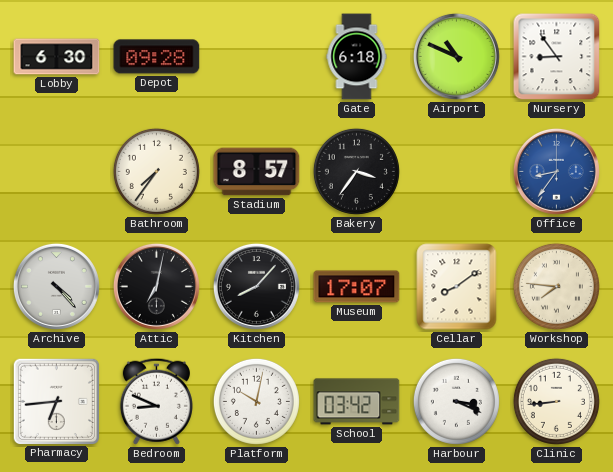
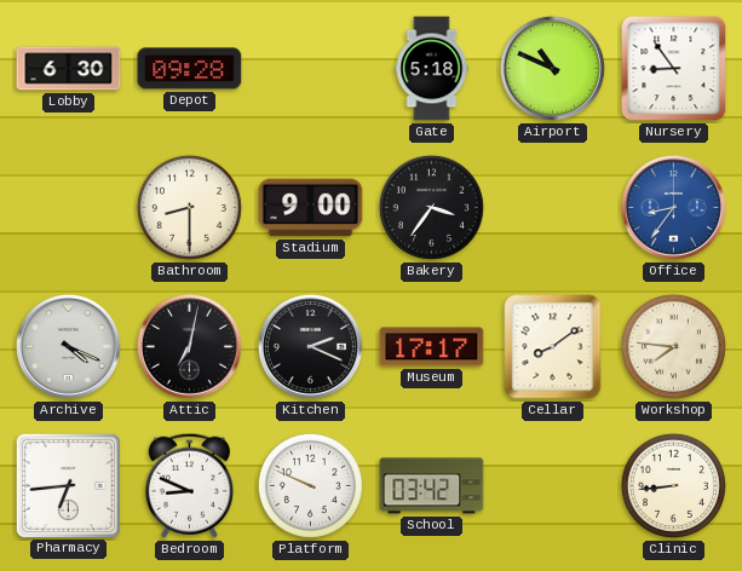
Gate: 6:18 -> 5:18
Bathroom: 7:36 -> 8:30
Stadium: 8:57 -> 9:00
Archive: 4:23 -> 4:19
Kitchen: 8:07 -> 2:19
Museum: 17:07 -> 17:17
Platform: 10:02 -> 9:49
Harbour: 3:19 -> none
